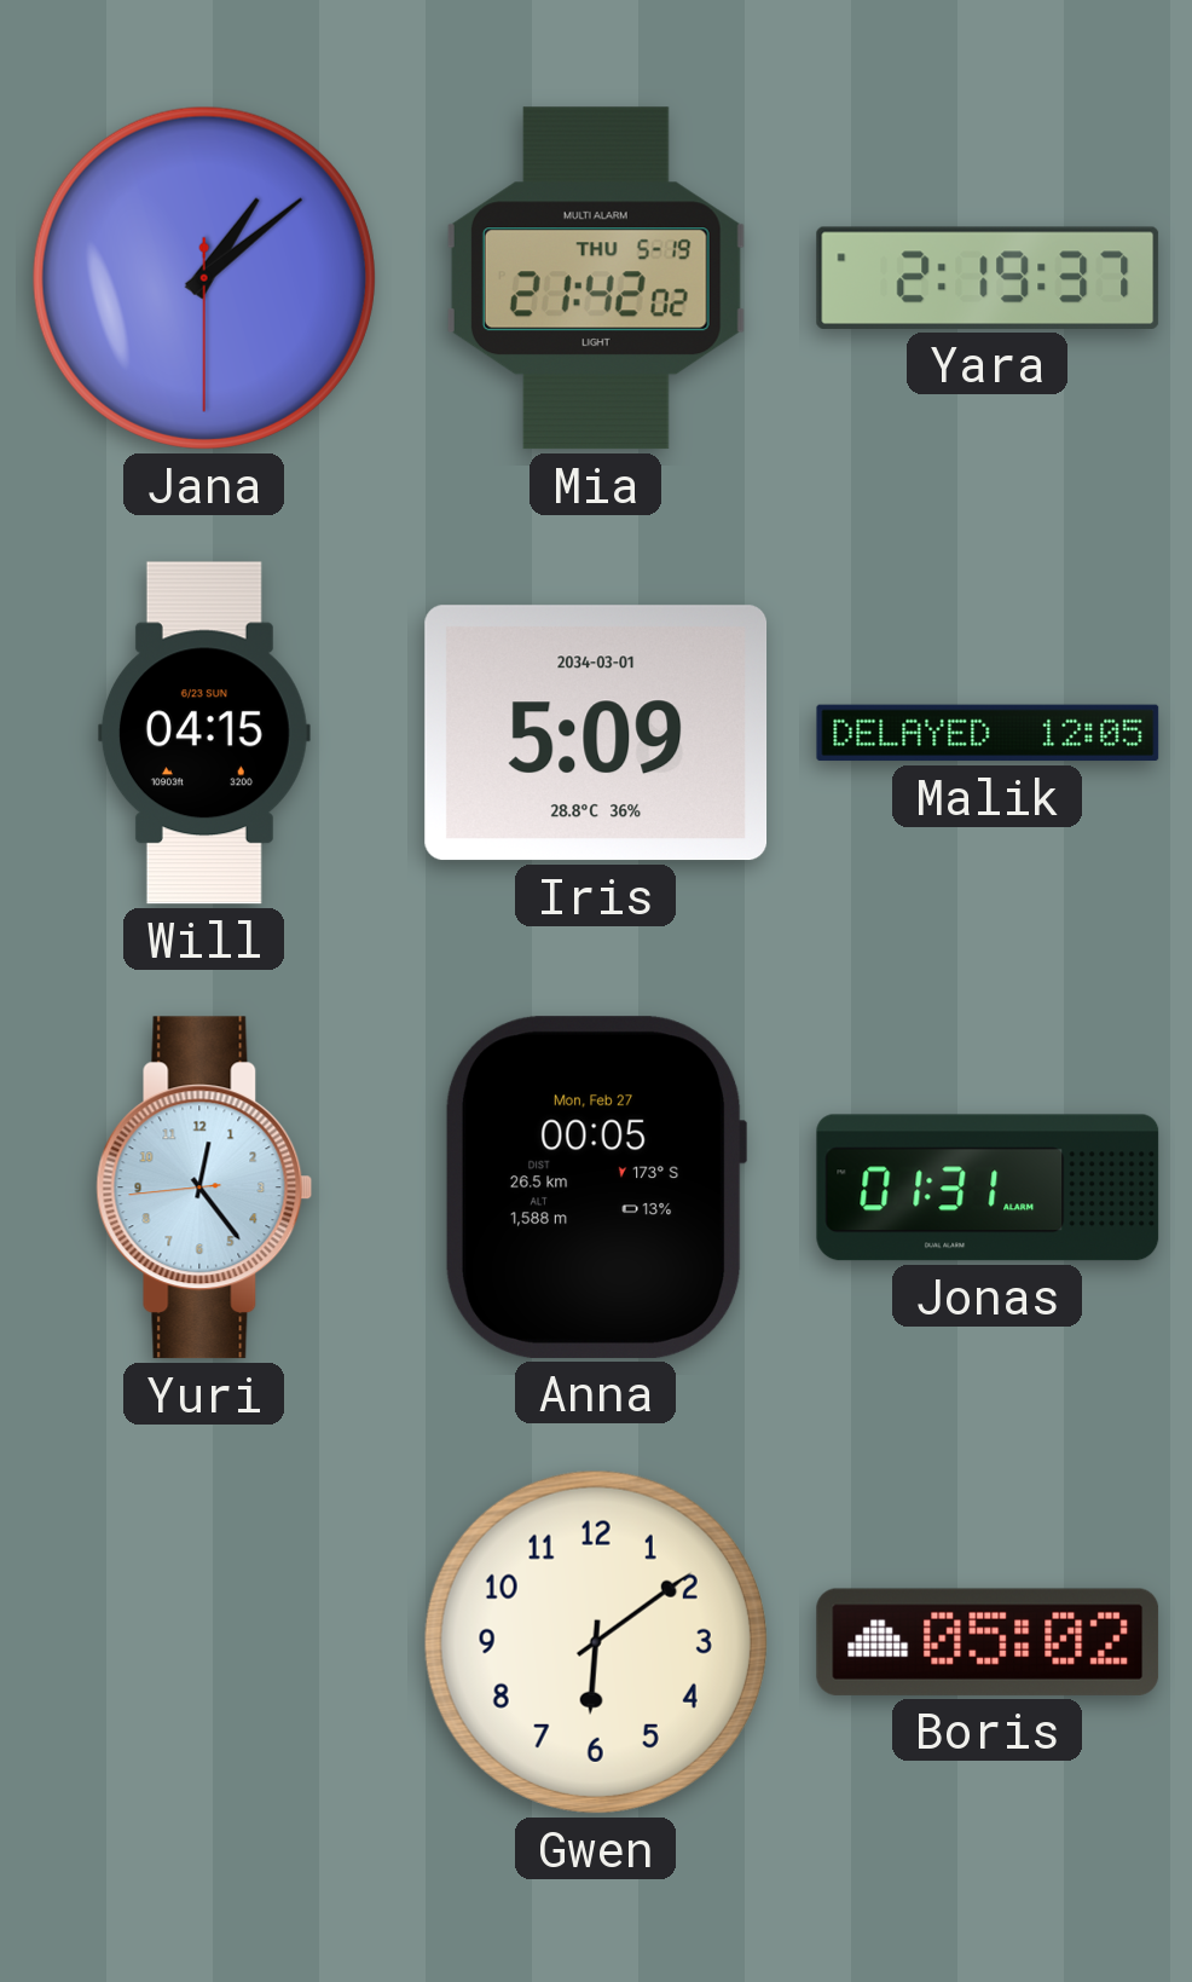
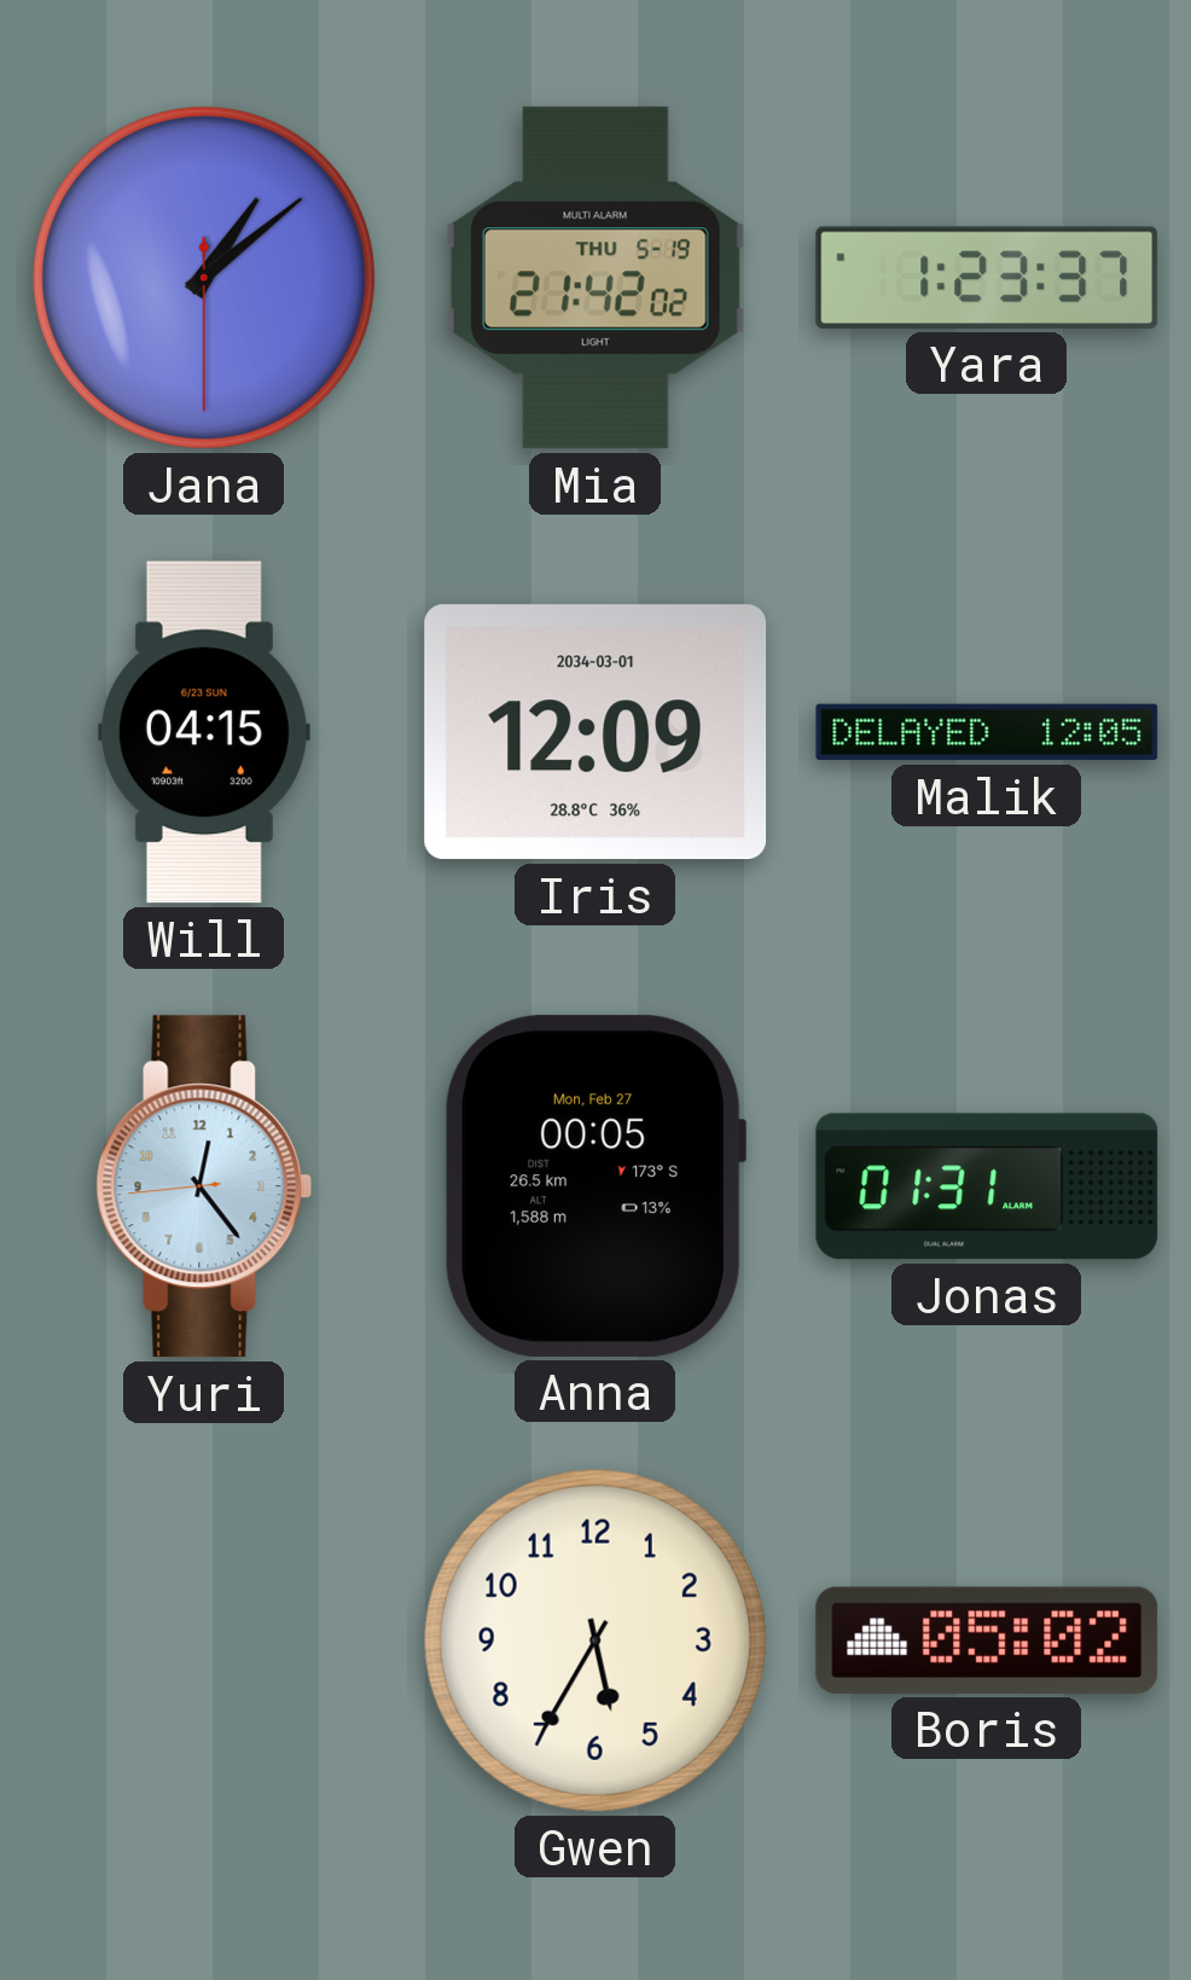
Yara: 2:19 -> 1:23
Iris: 5:09 -> 12:09
Gwen: 6:09 -> 5:35
